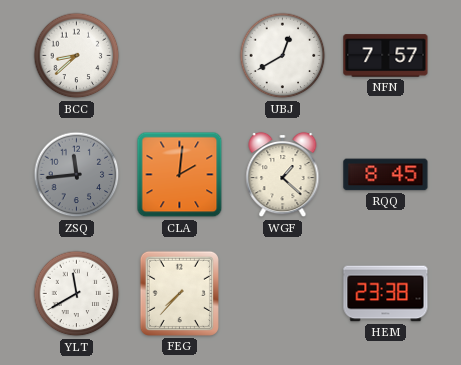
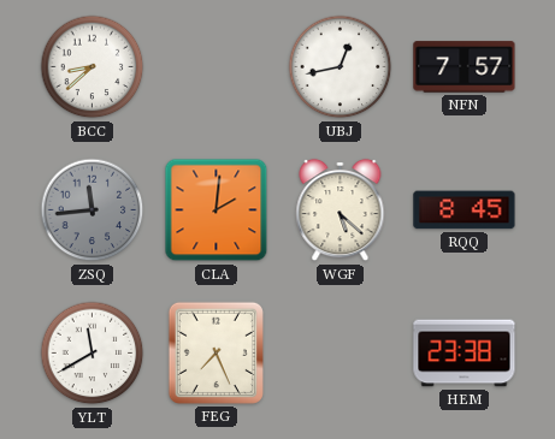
UBJ: 12:40 -> 12:43
WGF: 1:22 -> 5:22
FEG: 7:37 -> 7:26
